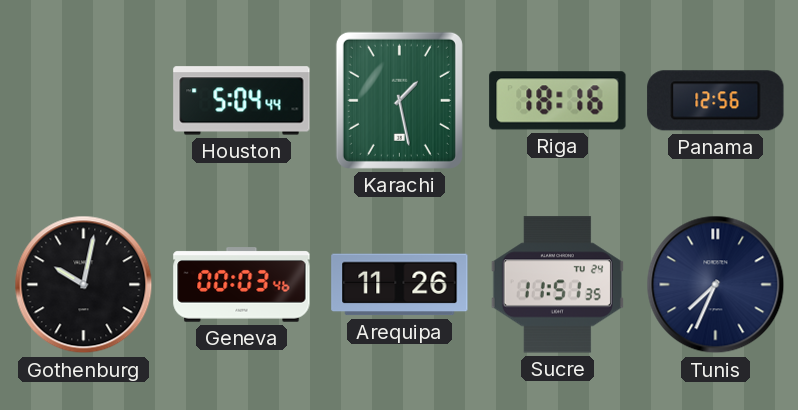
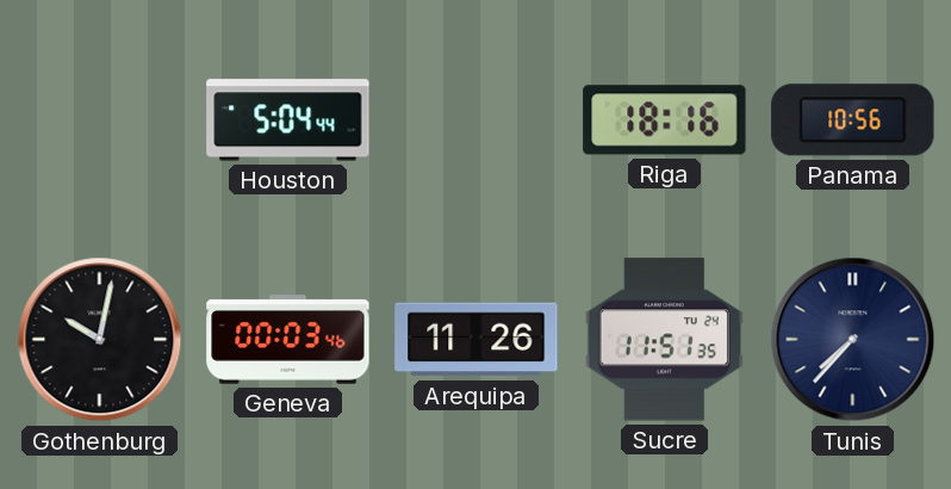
Karachi: 1:28 -> none
Panama: 12:56 -> 10:56
Tunis: 7:34 -> 7:37
